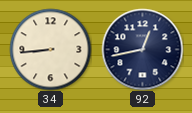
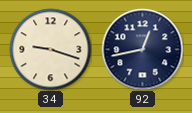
34: 8:44 -> 9:18
